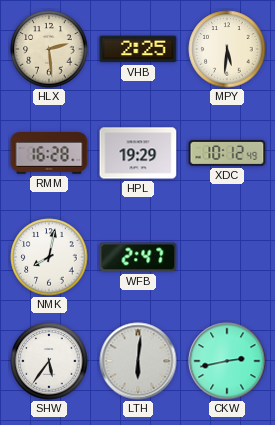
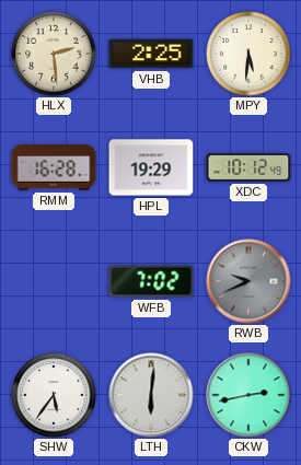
NMK: 8:02 -> none
WFB: 2:47 -> 7:02
RWB: none -> 9:41
